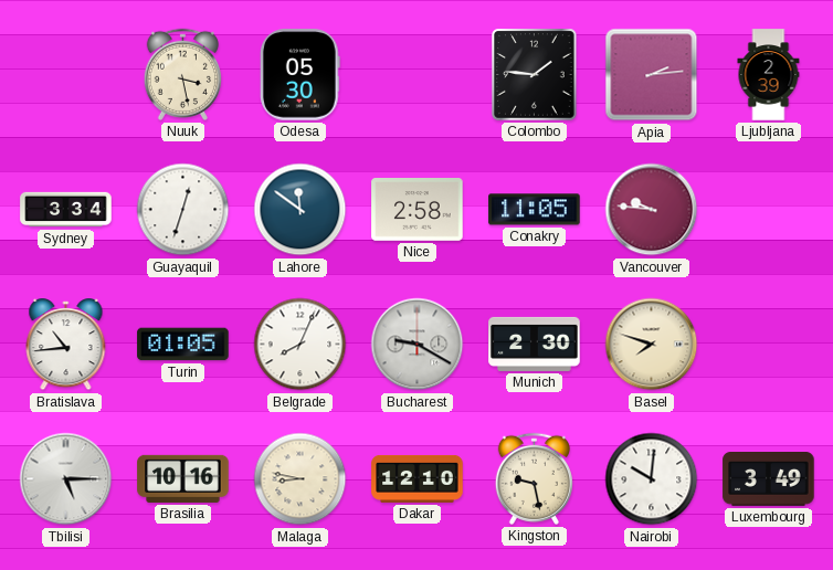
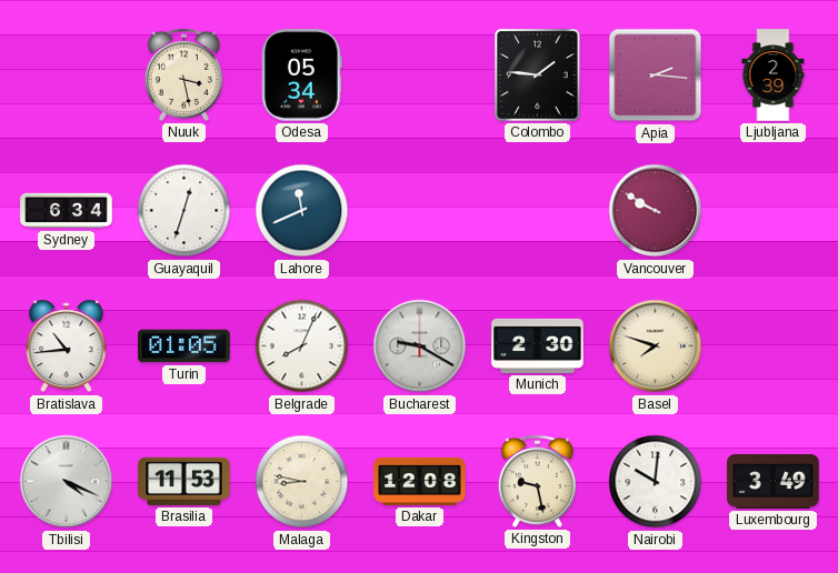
Odesa: 05:30 -> 05:34
Apia: 2:14 -> 2:16
Sydney: 3:34 -> 6:34
Lahore: 11:51 -> 11:41
Nice: 2:58 -> none
Conakry: 11:05 -> none
Vancouver: 9:46 -> 9:50
Tbilisi: 5:15 -> 4:19
Brasilia: 10:16 -> 11:53
Dakar: 12:10 -> 12:08
